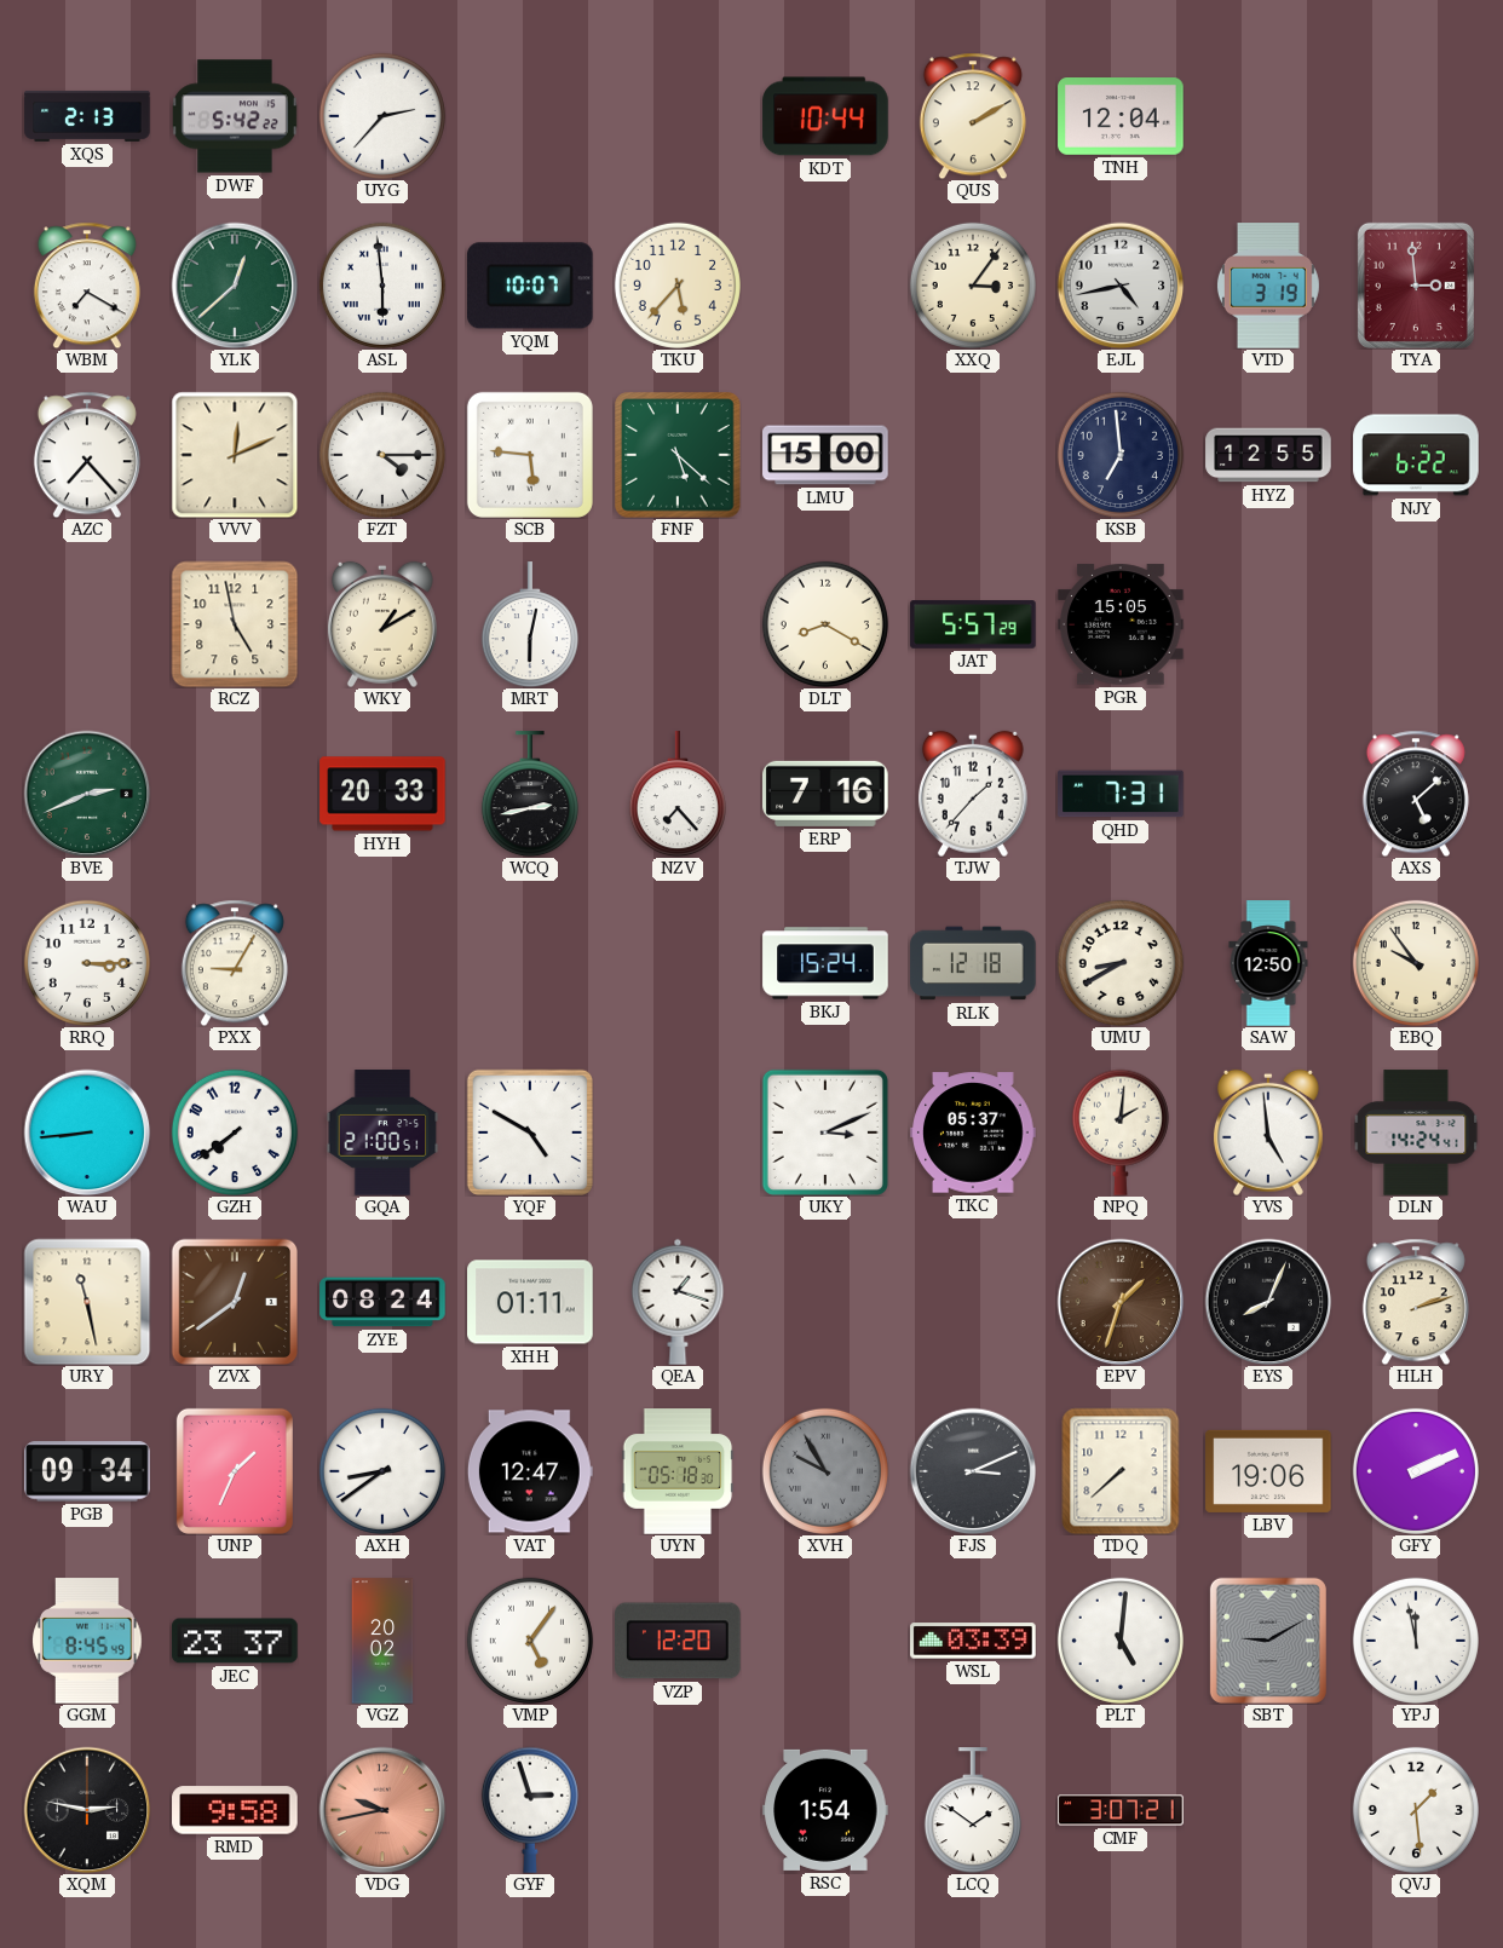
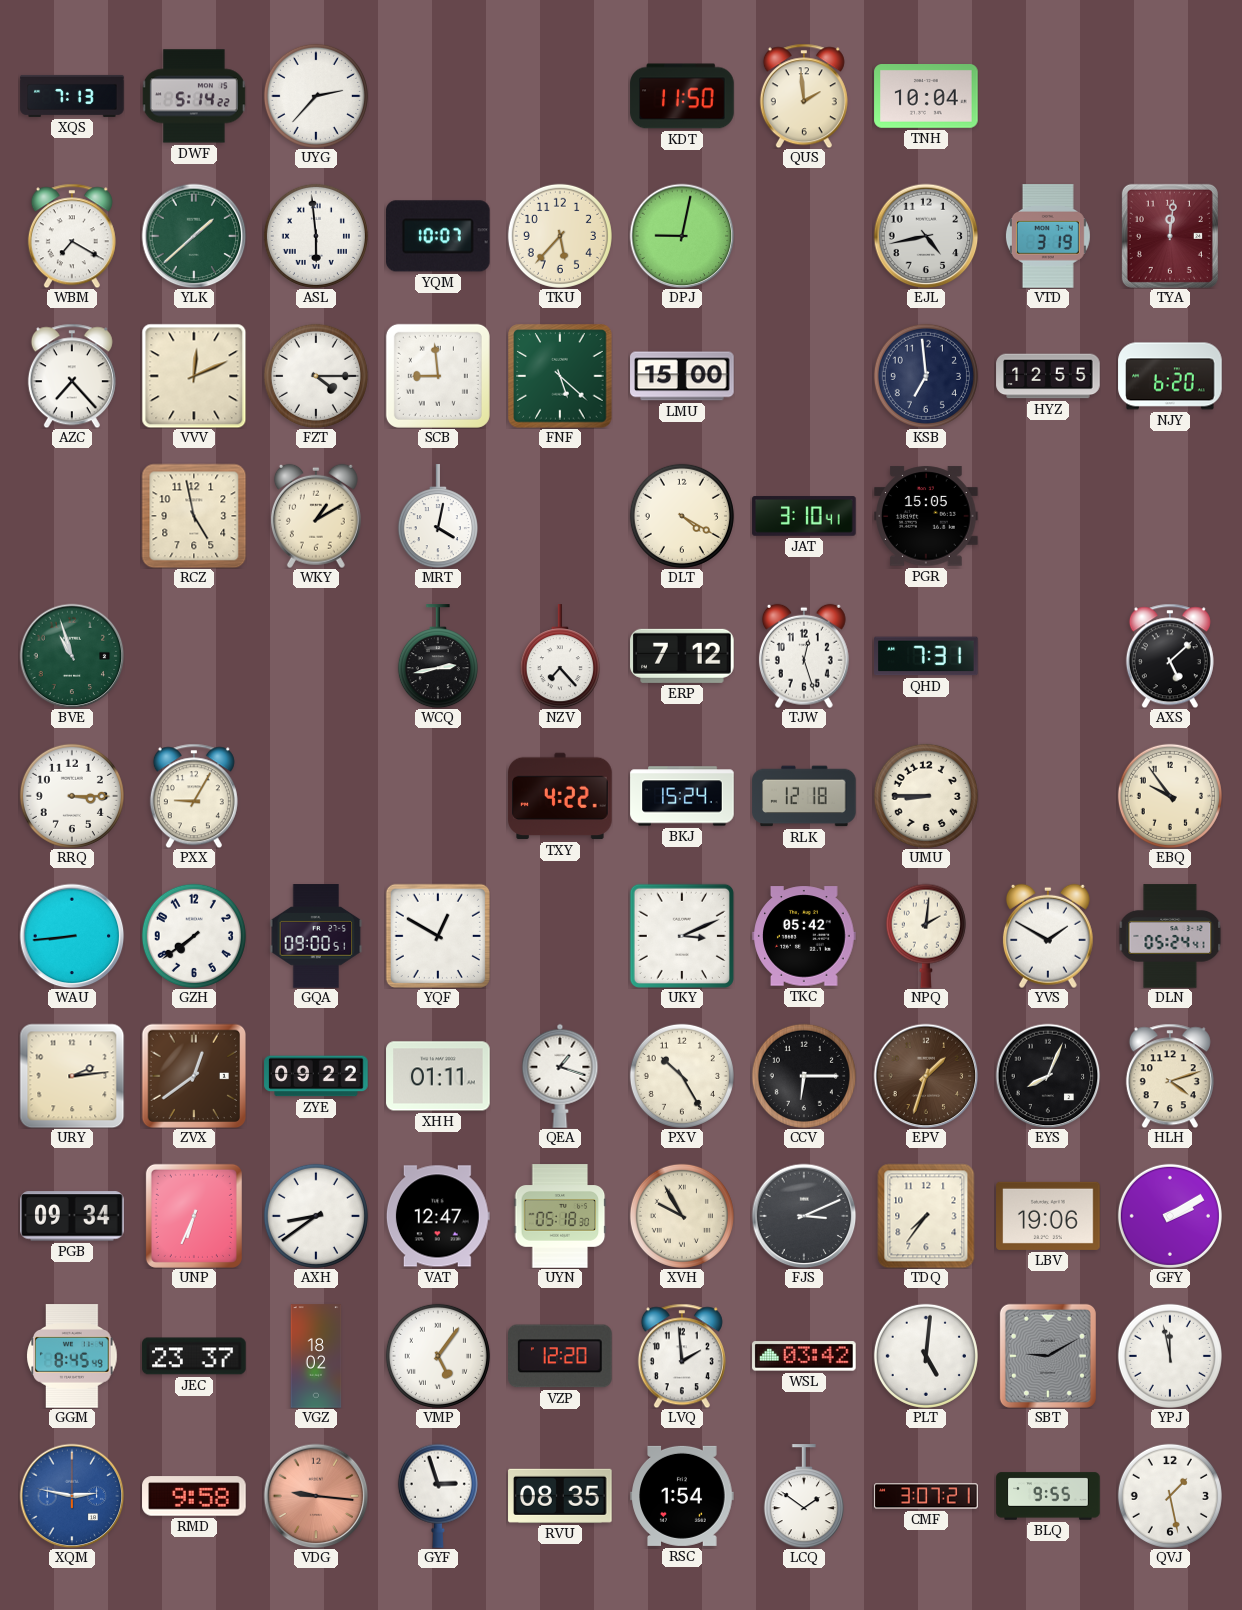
XQS: 2:13 -> 7:13
DWF: 5:42 -> 5:14
KDT: 10:44 -> 11:50
QUS: 2:10 -> 1:59
TNH: 12:04 -> 10:04
YLK: 12:38 -> 1:38
DPJ: none -> 9:02
XXQ: 3:06 -> none
TYA: 2:59 -> 12:01
SCB: 5:46 -> 8:59
NJY: 6:22 -> 6:20
MRT: 6:02 -> 4:02
DLT: 8:20 -> 4:20
JAT: 5:57 -> 3:10
BVE: 2:41 -> 10:57
HYH: 20:33 -> none
ERP: 7:16 -> 7:12
TJW: 1:37 -> 12:27
TXY: none -> 4:22
UMU: 8:40 -> 8:45
SAW: 12:50 -> none
GQA: 21:00 -> 09:00
YQF: 4:50 -> 12:50
TKC: 05:37 -> 05:42
YVS: 4:59 -> 1:50
DLN: 14:24 -> 05:24
URY: 11:28 -> 2:14
ZYE: 08:24 -> 09:22
PXV: none -> 10:25
CCV: none -> 6:15
HLH: 2:12 -> 4:12
UNP: 1:34 -> 6:34
XVH dial: grey -> cream
TDQ: 7:38 -> 7:36
GFY: 2:11 -> 2:10
VGZ: 20:02 -> 18:02
LVQ: none -> 1:59
WSL: 03:39 -> 03:42
XQM dial: black -> blue
VDG: 9:43 -> 9:16
RVU: none -> 08:35
BLQ: none -> 9:55
QVJ: 1:29 -> 1:28
